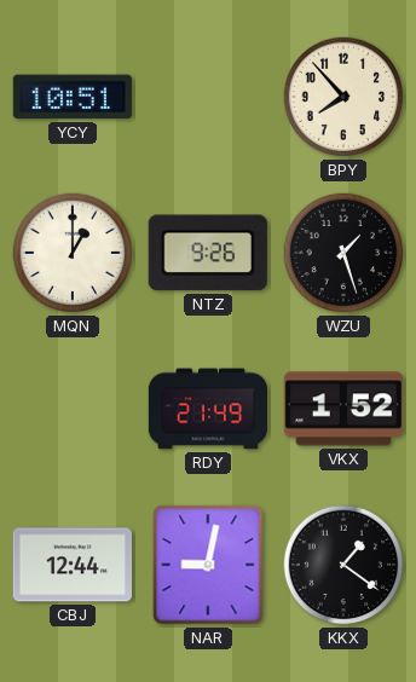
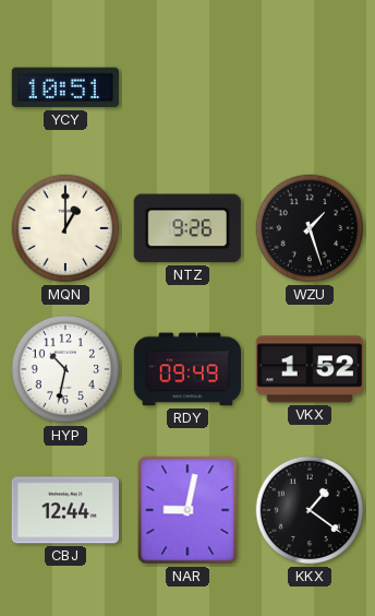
BPY: 7:53 -> none
HYP: none -> 10:32
RDY: 21:49 -> 09:49
